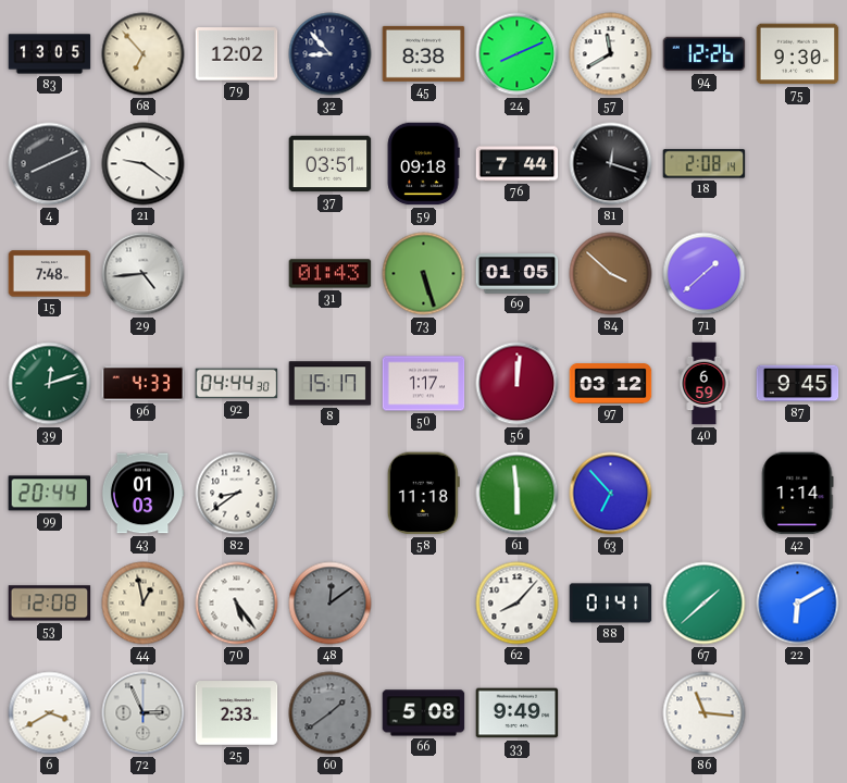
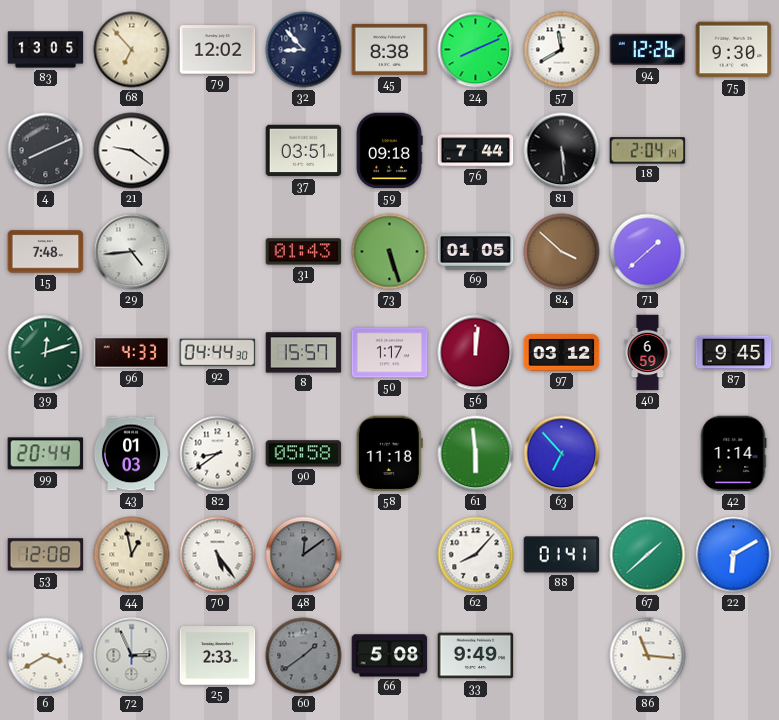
81: 12:18 -> 5:29
18: 2:08 -> 2:04
8: 15:17 -> 15:57
90: none -> 05:58
